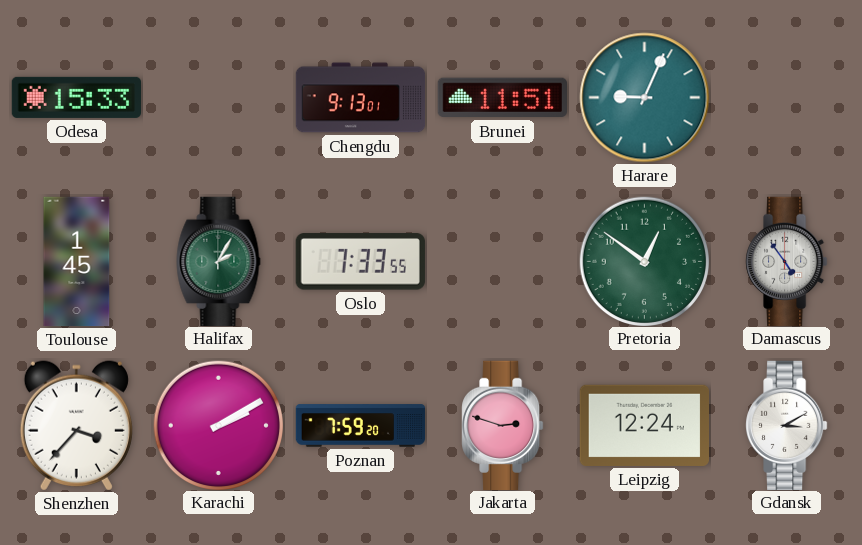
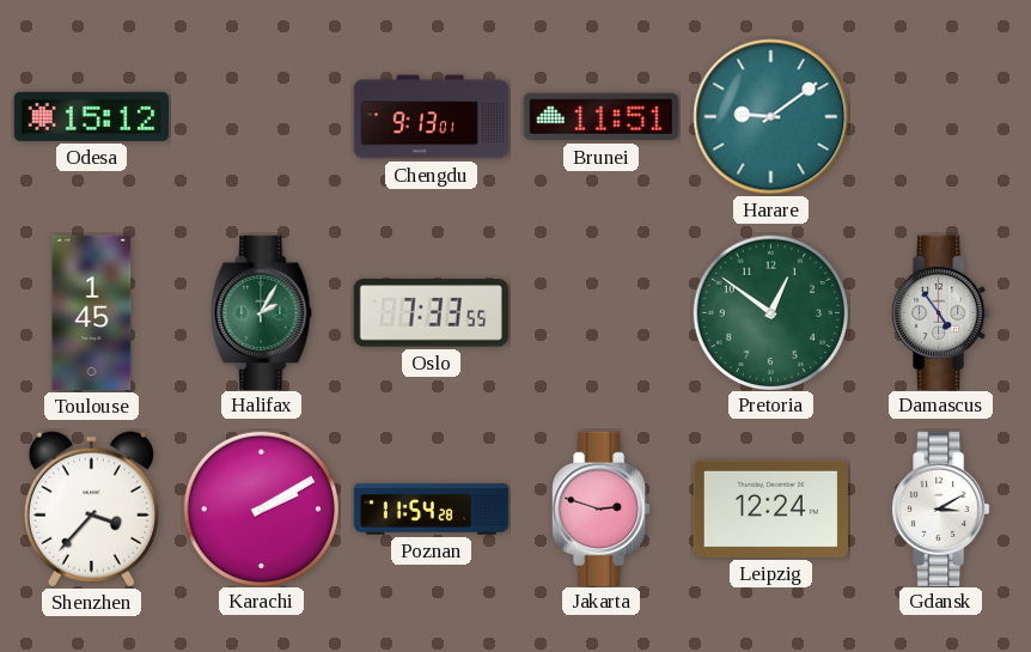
Odesa: 15:33 -> 15:12
Harare: 9:04 -> 9:09
Poznan: 7:59 -> 11:54
